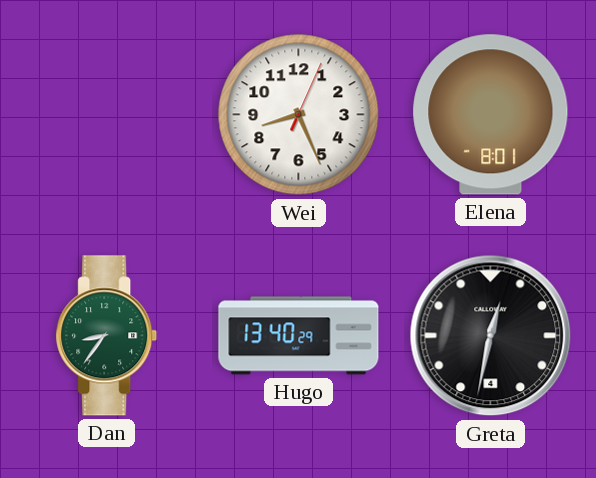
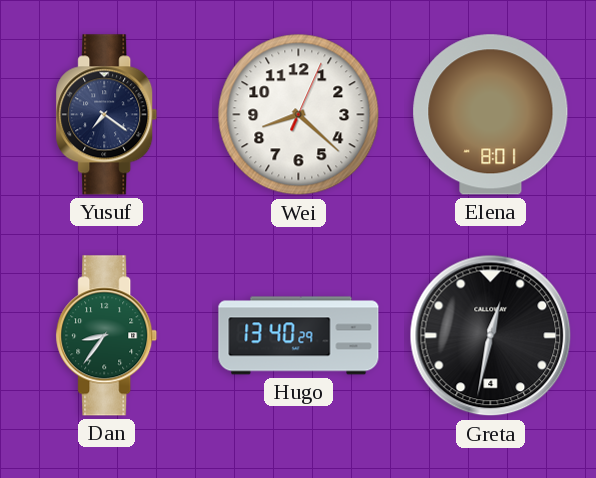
Yusuf: none -> 7:21
Wei: 8:26 -> 8:22
